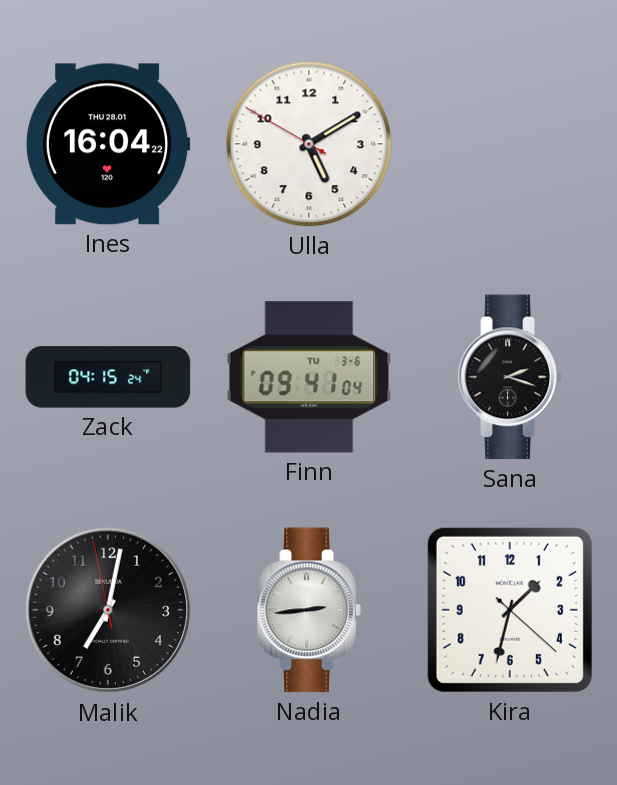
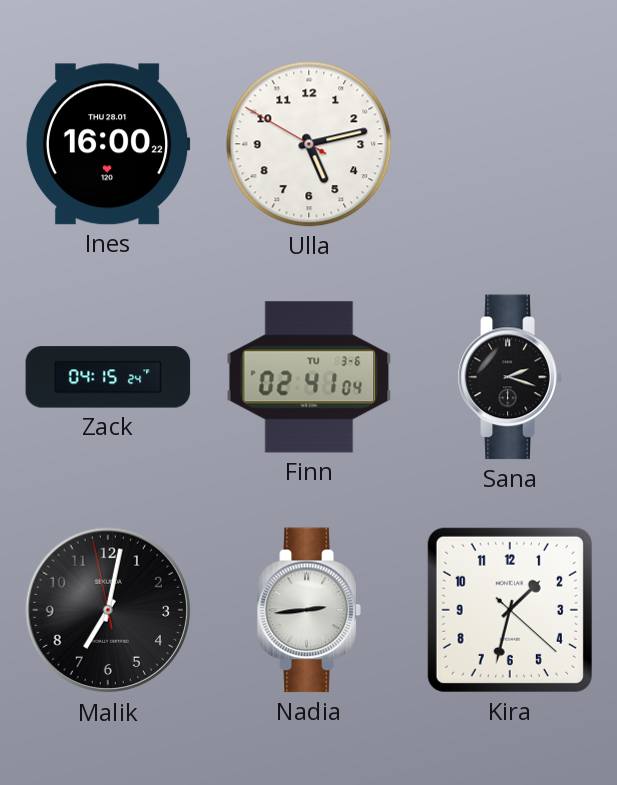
Ines: 16:04 -> 16:00
Ulla: 5:09 -> 5:12
Finn: 09:41 -> 02:41
